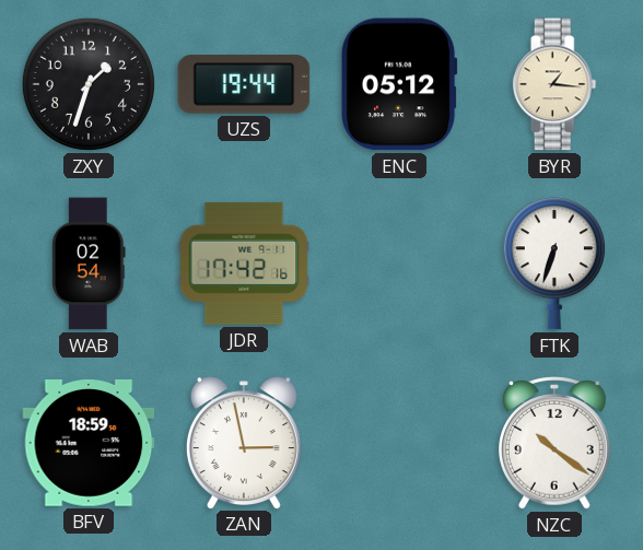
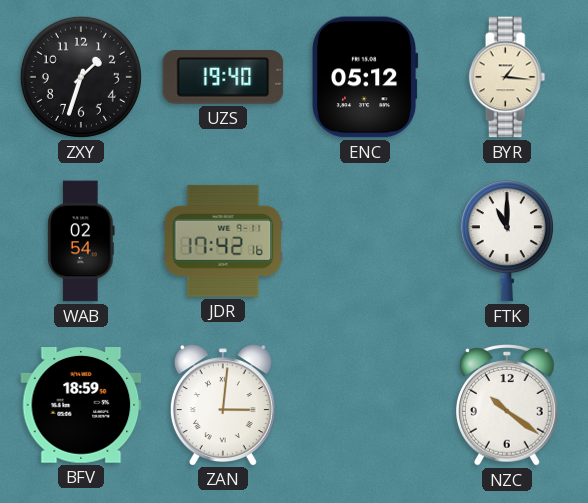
UZS: 19:44 -> 19:40
FTK: 6:33 -> 11:00
ZAN: 2:58 -> 3:01
